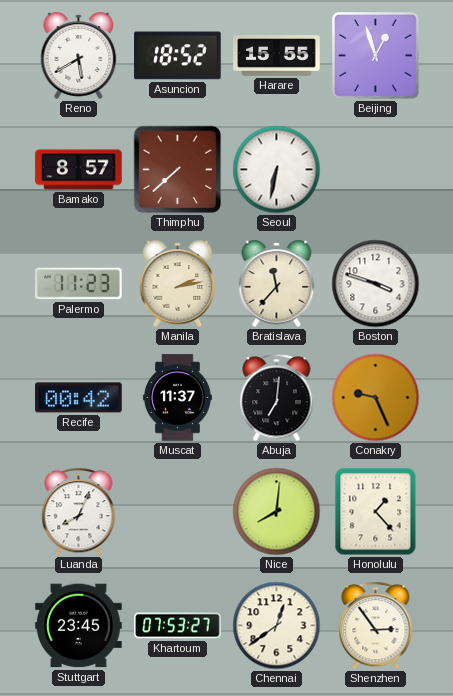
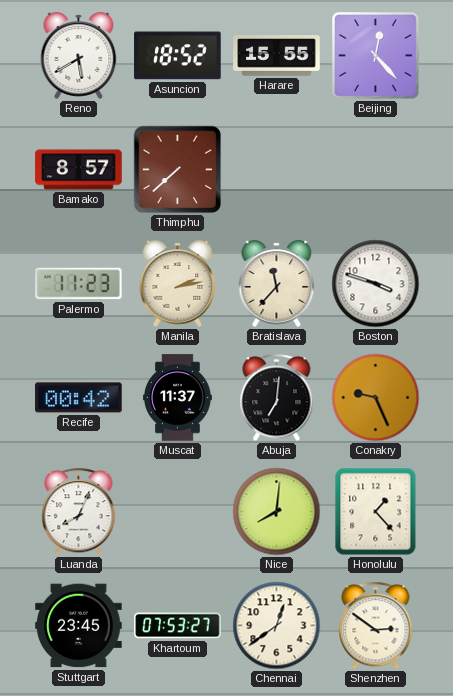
Beijing: 12:57 -> 12:23
Seoul: 6:32 -> none
Shenzhen: 2:54 -> 2:51
